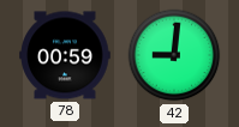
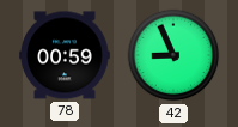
42: 9:01 -> 8:56
